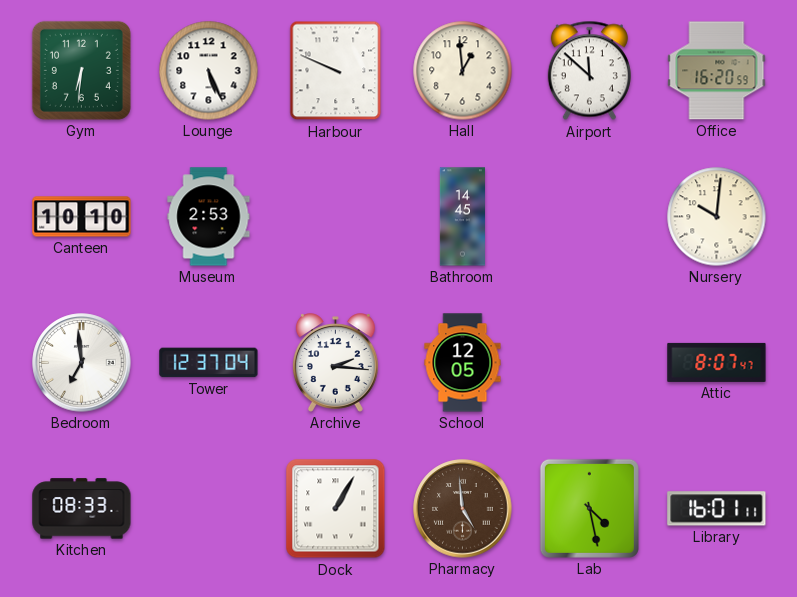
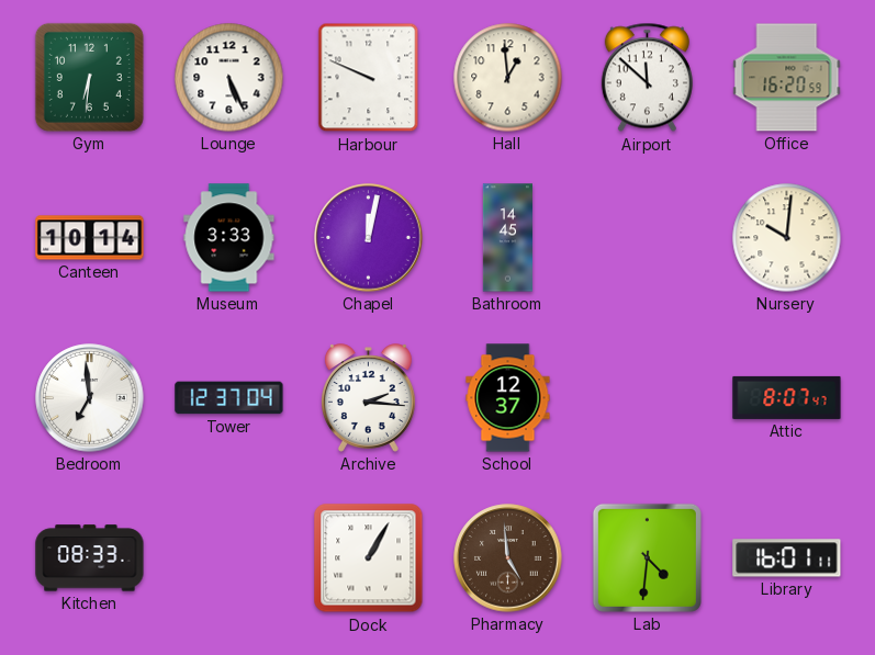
Canteen: 10:10 -> 10:14
Museum: 2:53 -> 3:33
Chapel: none -> 12:02
School: 12:05 -> 12:37
Lab: 4:28 -> 4:31
